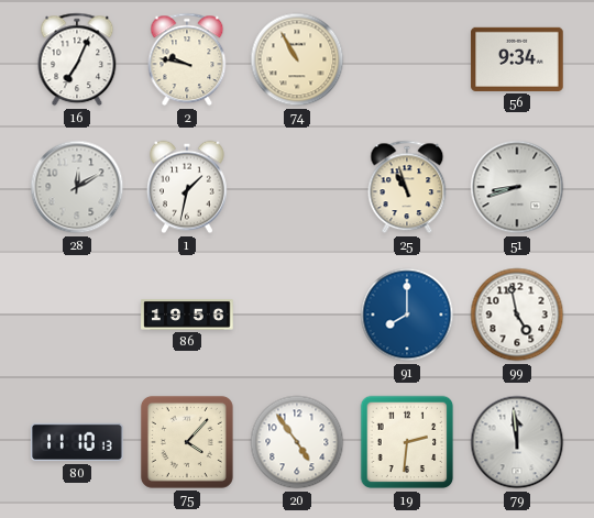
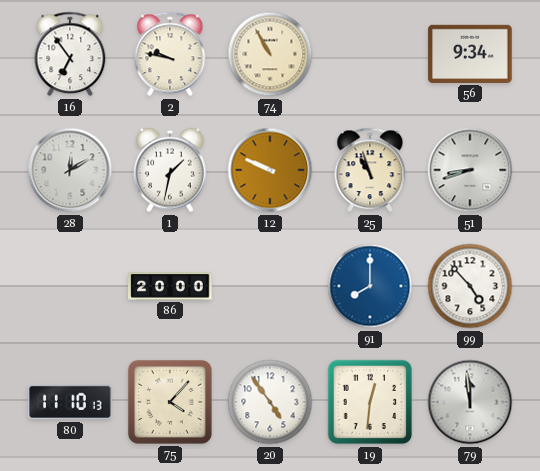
16: 7:04 -> 6:54
12: none -> 9:49
86: 19:56 -> 20:00
99: 4:58 -> 4:53
19: 2:31 -> 12:31
